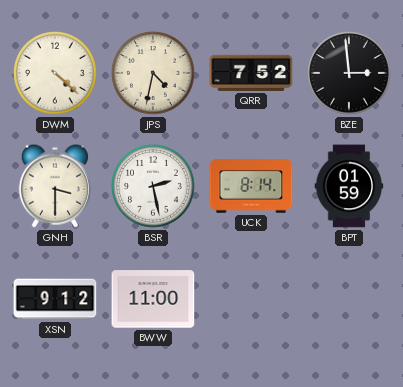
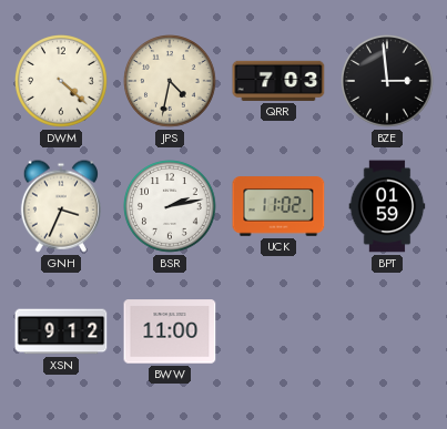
QRR: 7:52 -> 7:03
GNH: 3:30 -> 3:34
BSR: 2:28 -> 2:13
UCK: 8:14 -> 11:02
